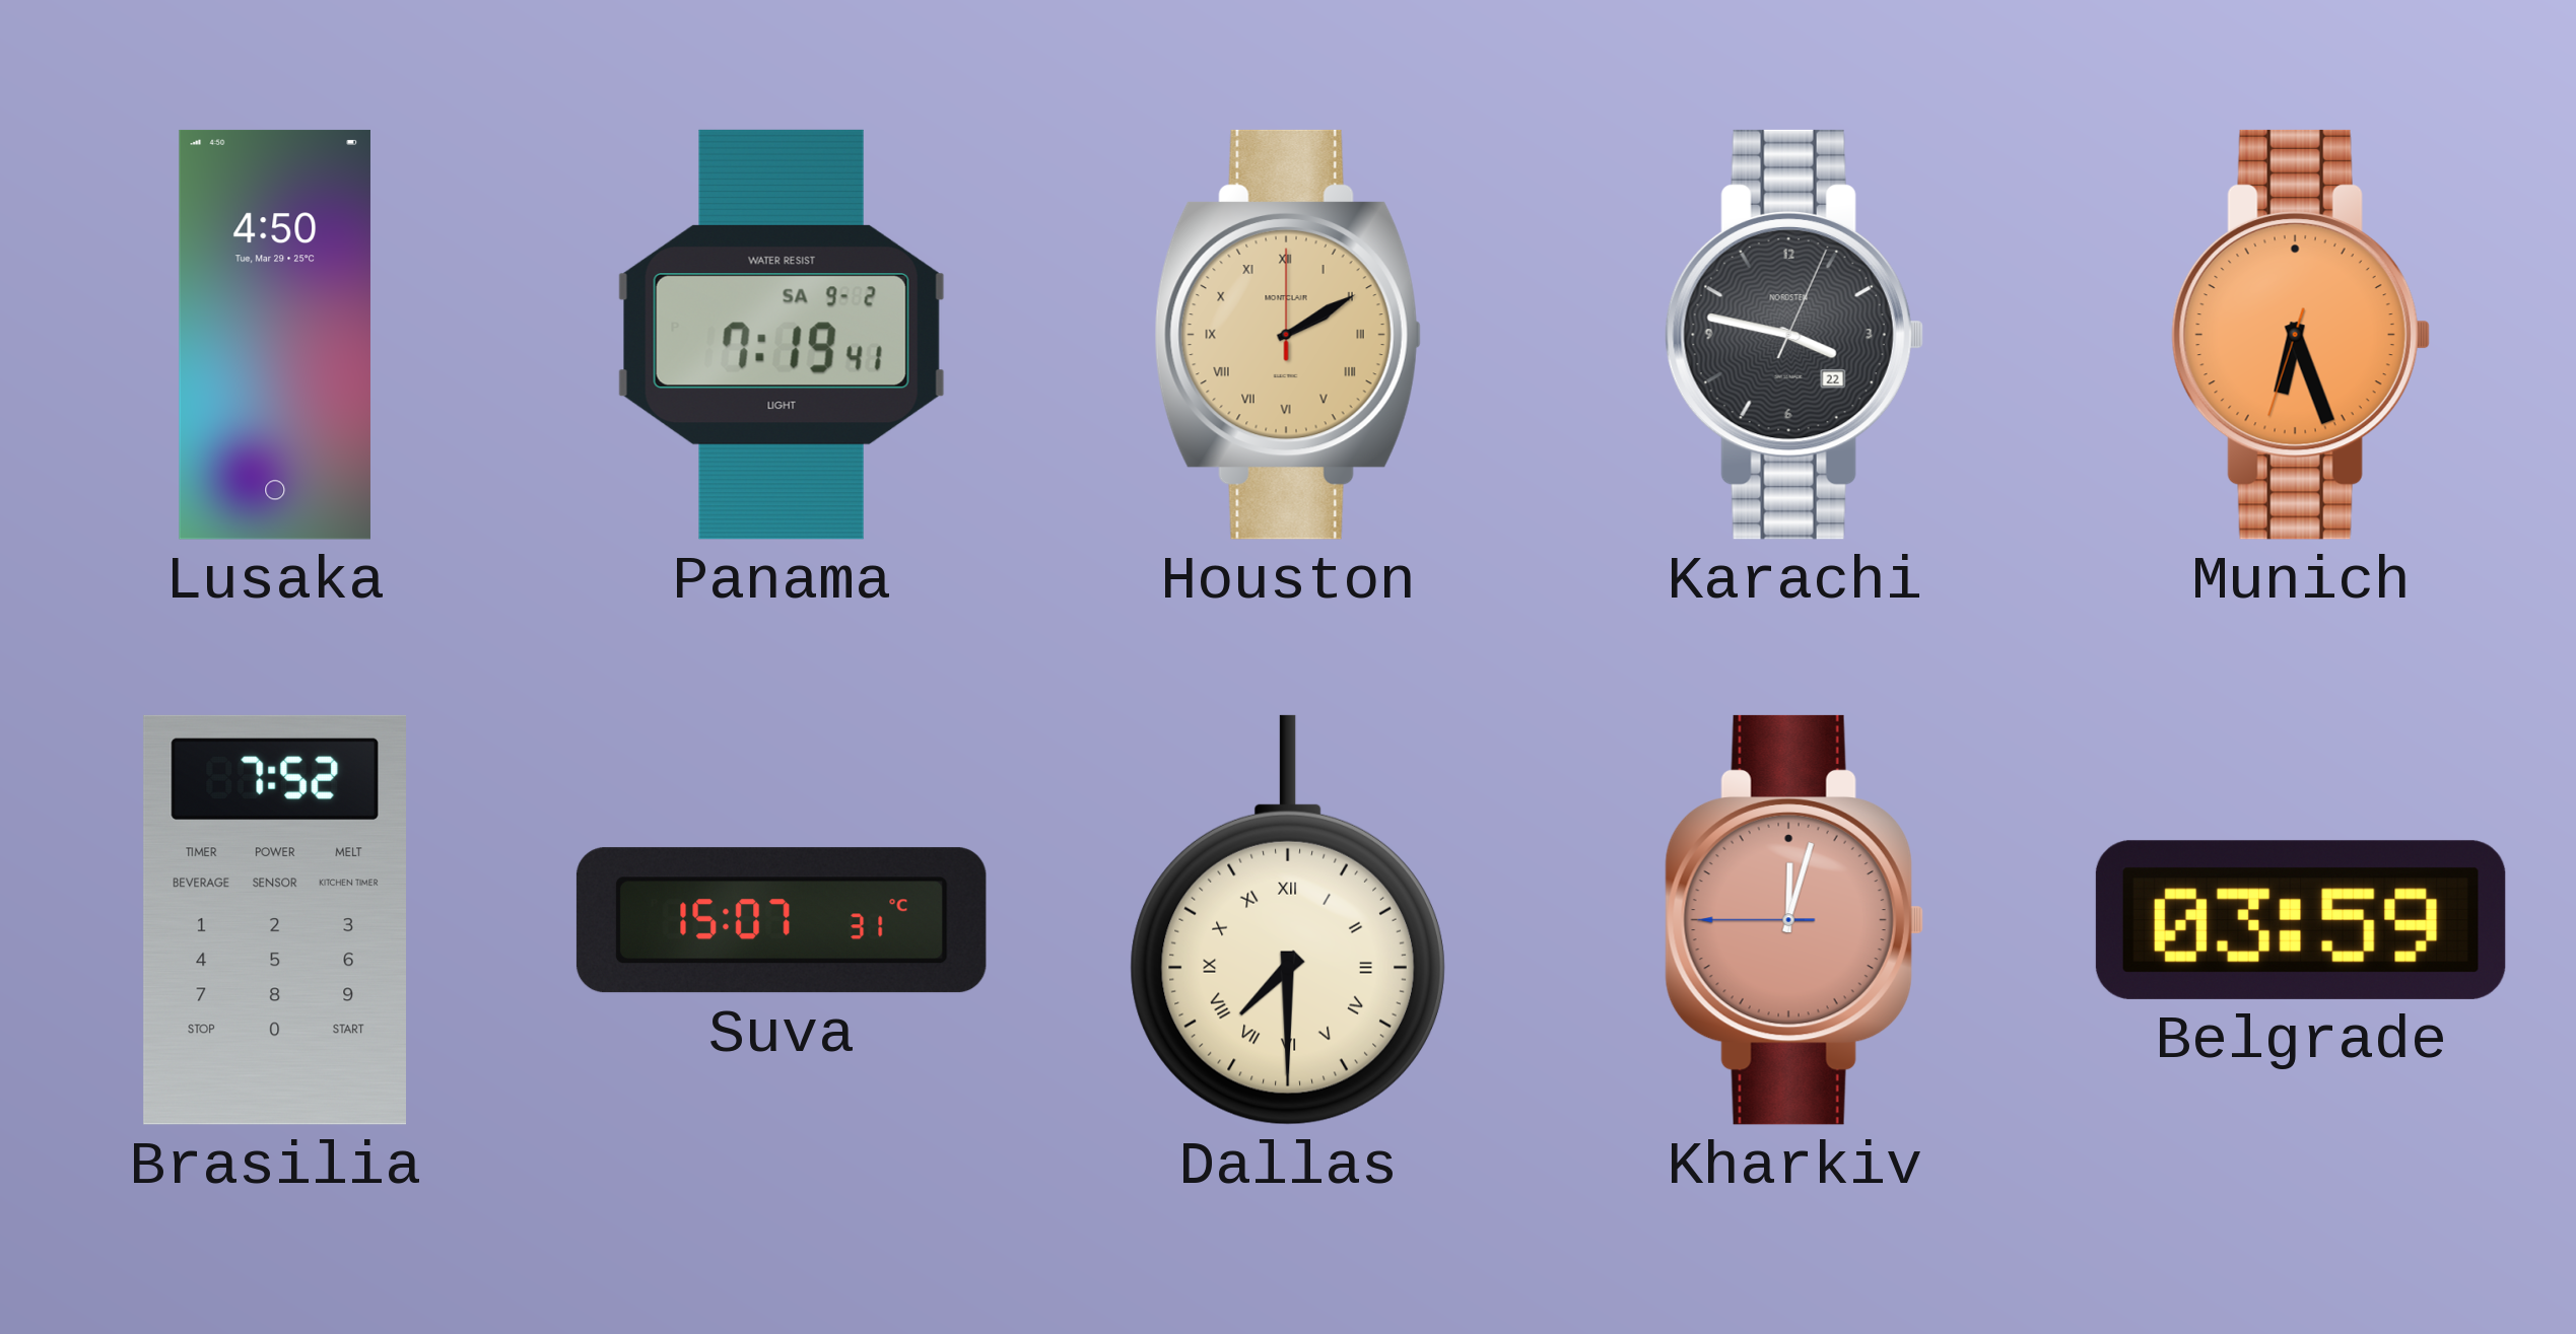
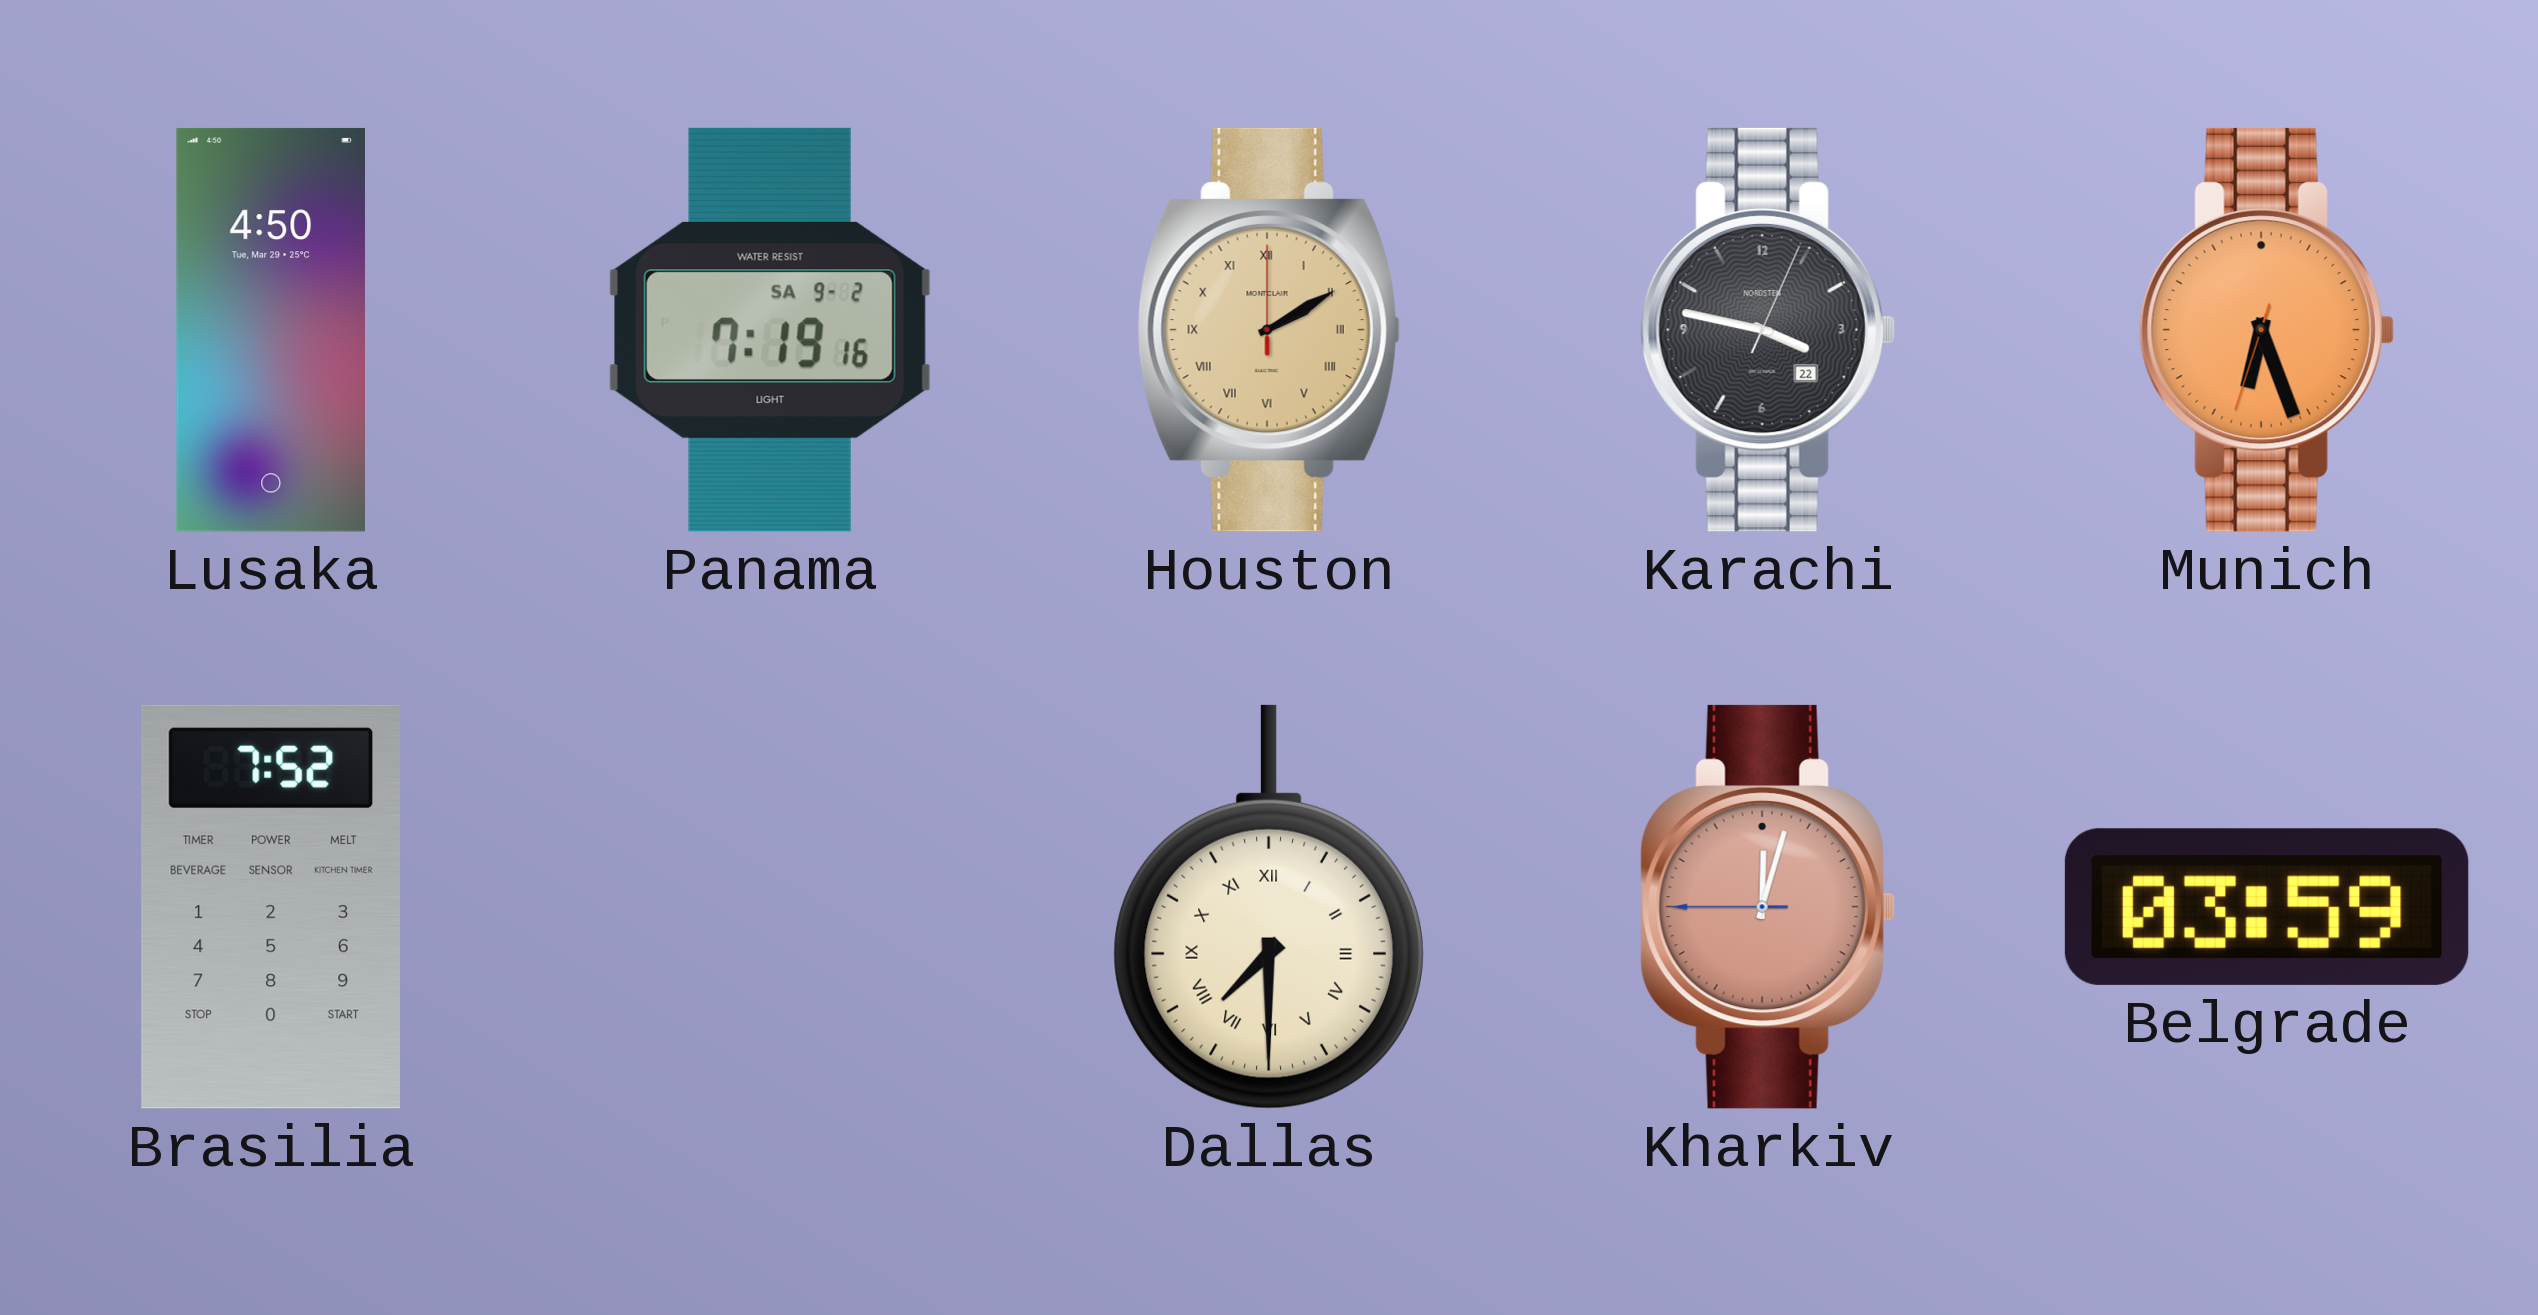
Panama: 7:19:41 -> 7:19:16
Suva: 15:07 -> none
